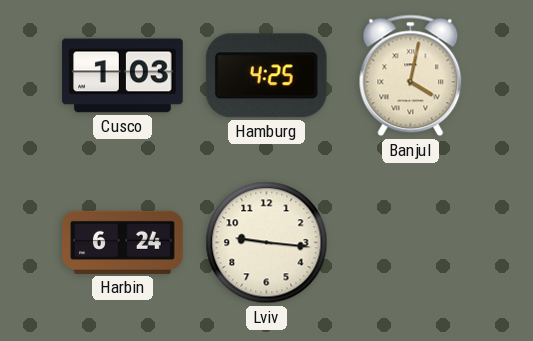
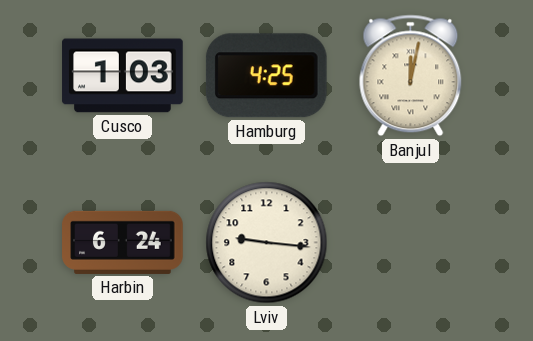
Banjul: 4:02 -> 12:02
